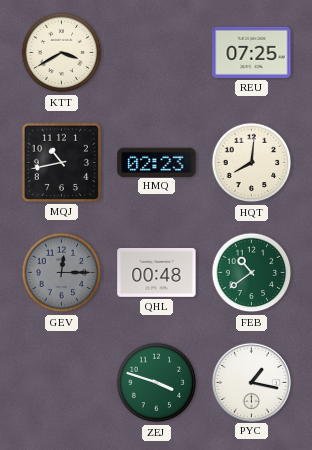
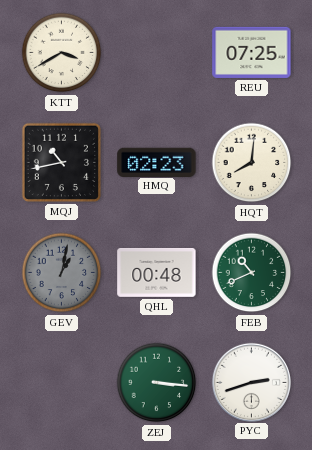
GEV: 12:15 -> 1:02
FEB: 10:39 -> 10:41
ZEJ: 3:48 -> 3:16
PYC: 1:17 -> 2:42
